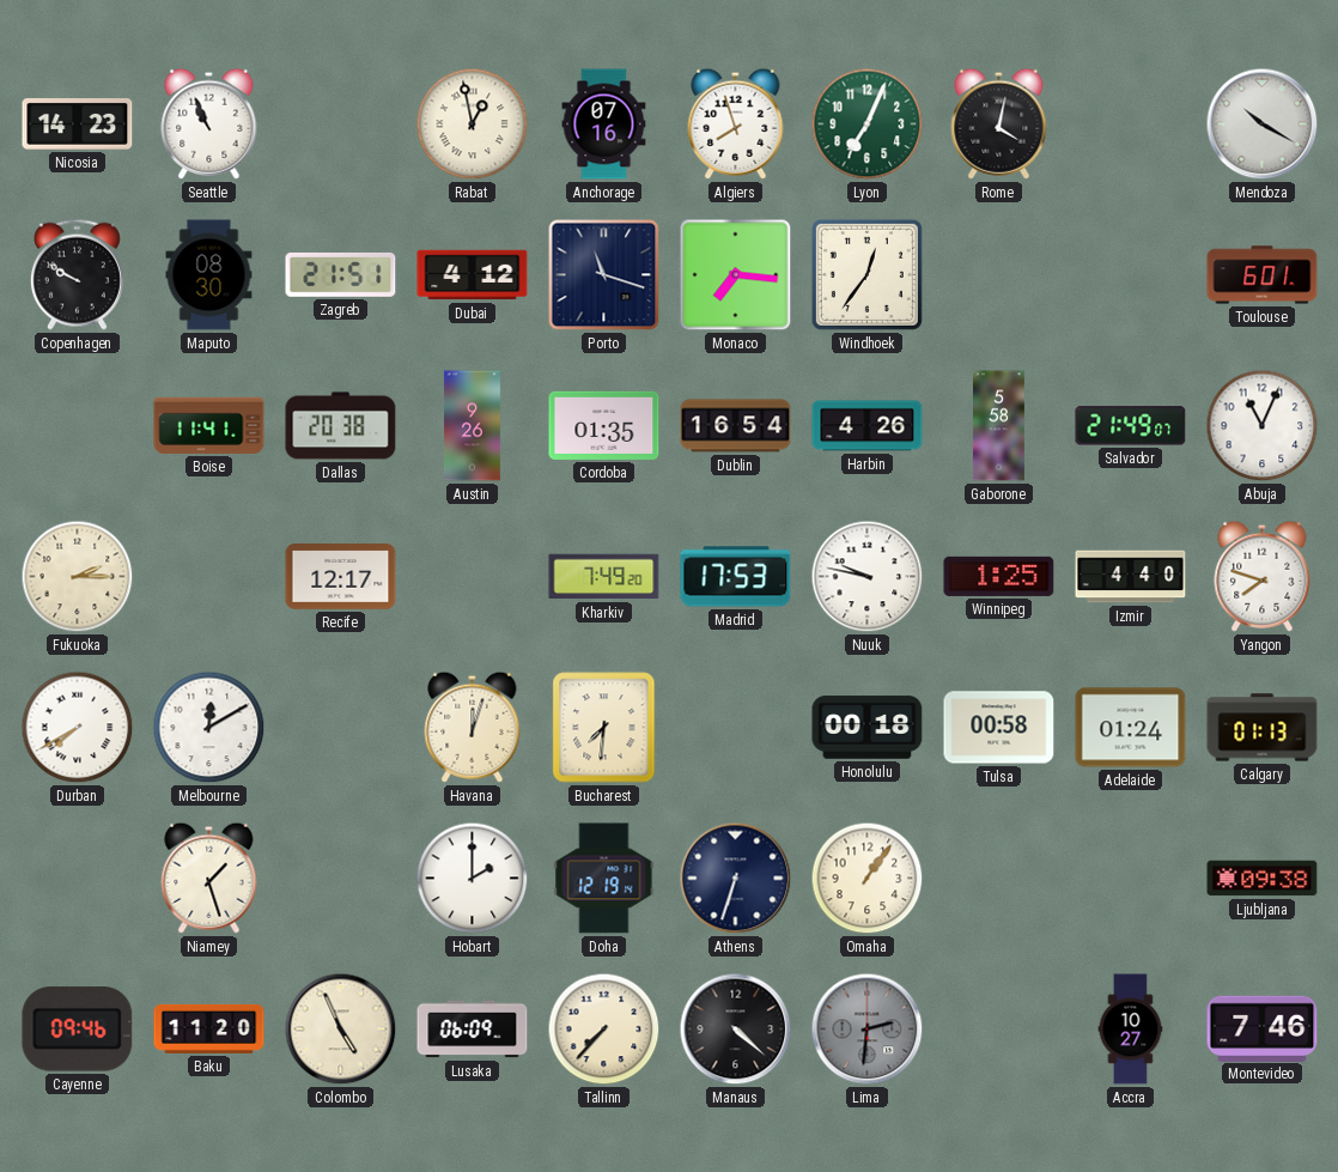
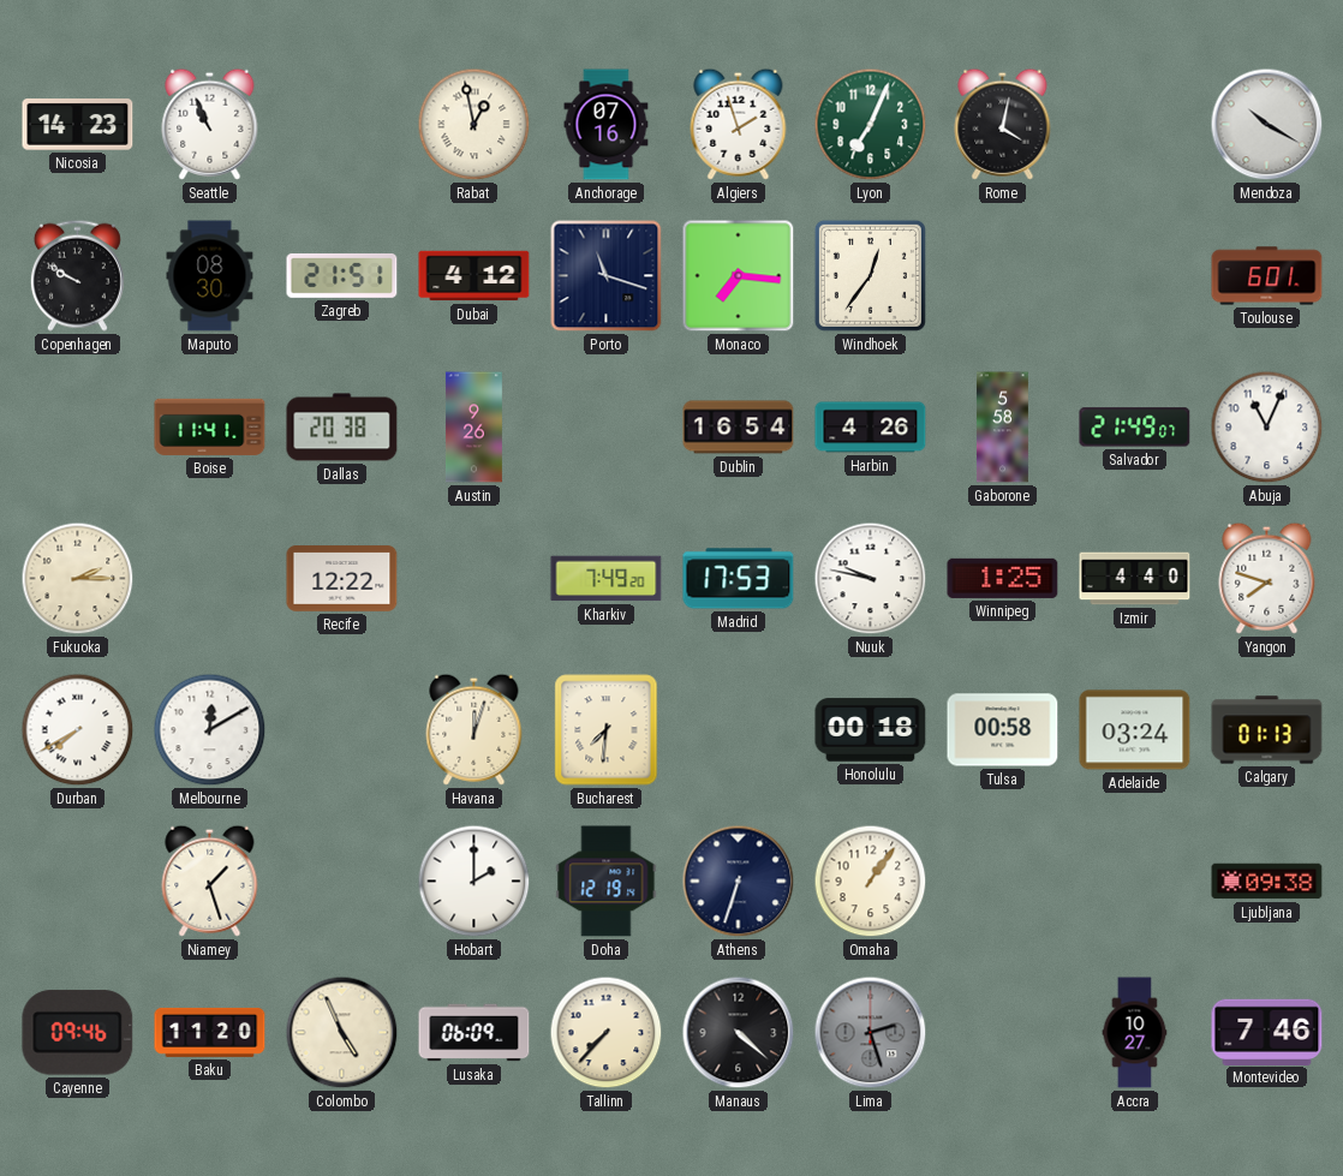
Algiers: 7:57 -> 1:57
Cordoba: 01:35 -> none
Recife: 12:17 -> 12:22
Adelaide: 01:24 -> 03:24
Lima: 2:31 -> 2:27
